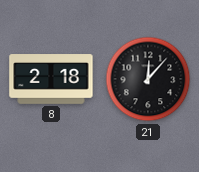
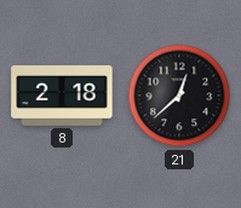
21: 12:07 -> 12:38
